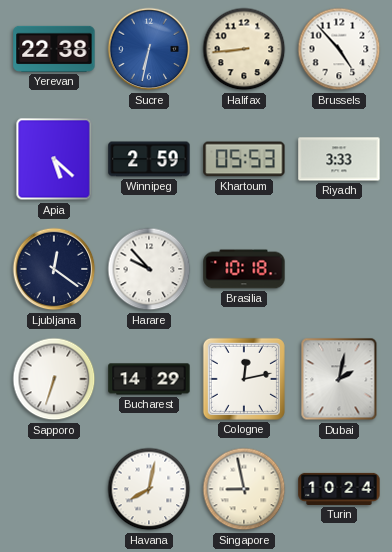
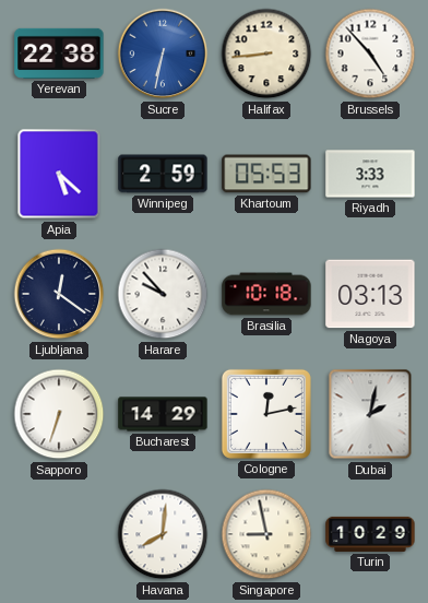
Nagoya: none -> 03:13
Havana: 8:02 -> 8:01
Turin: 10:24 -> 10:29
